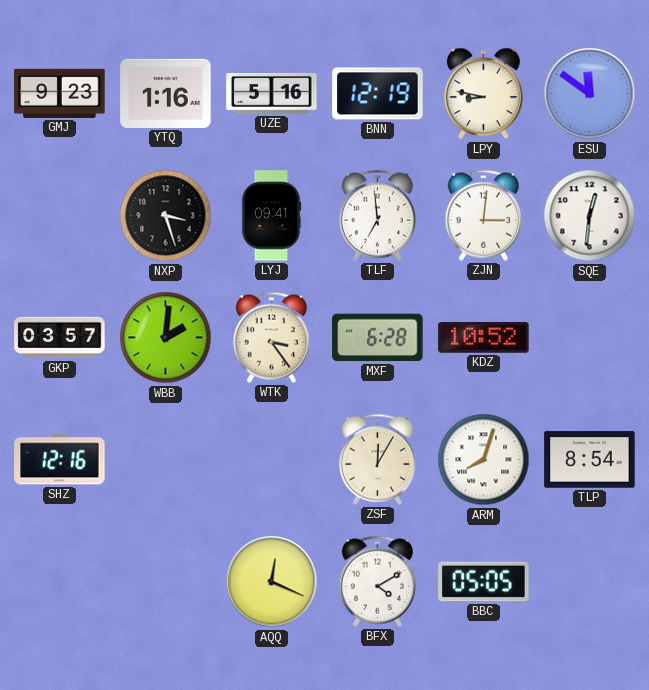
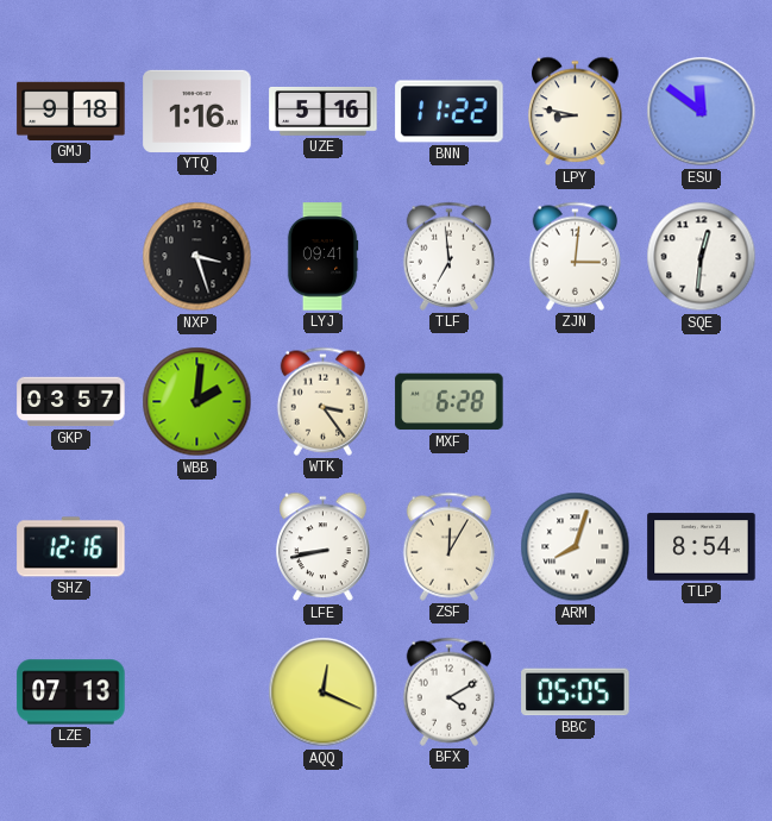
GMJ: 9:23 -> 9:18
BNN: 12:19 -> 11:22
KDZ: 10:52 -> none
LFE: none -> 8:43
LZE: none -> 07:13
